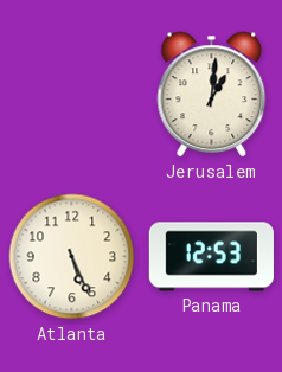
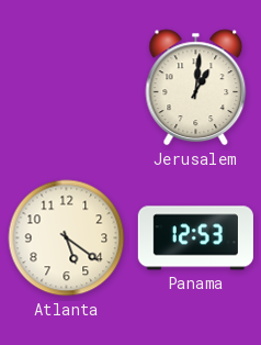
Atlanta: 5:26 -> 5:21
